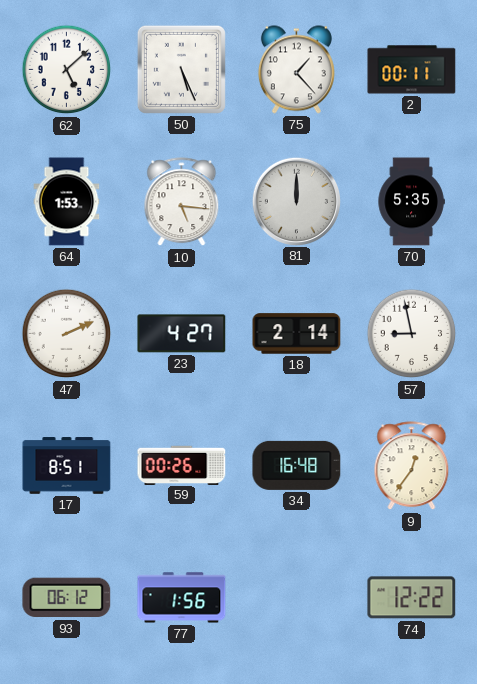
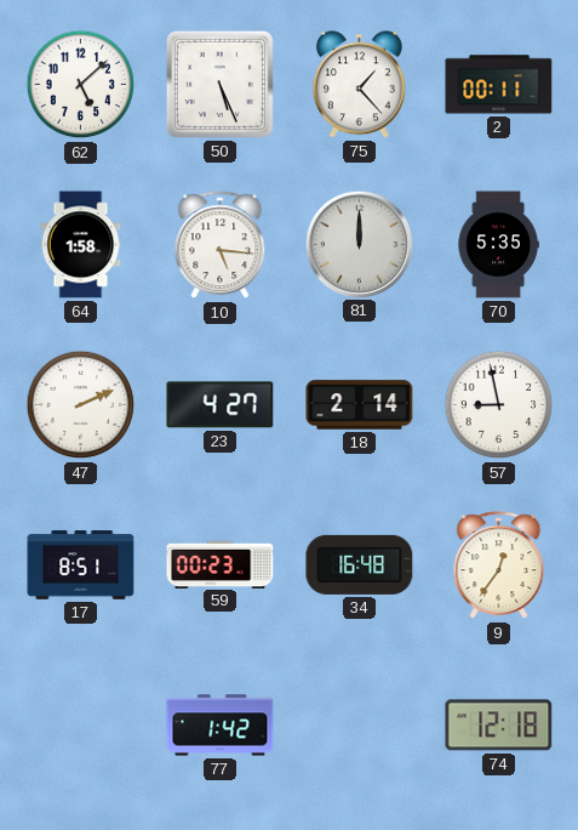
64: 1:53 -> 1:58
59: 00:26 -> 00:23
93: 06:12 -> none
77: 1:56 -> 1:42
74: 12:22 -> 12:18
